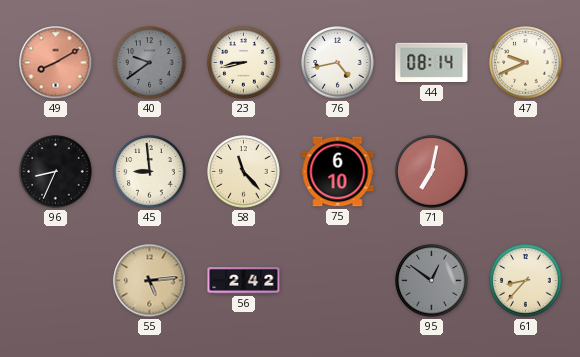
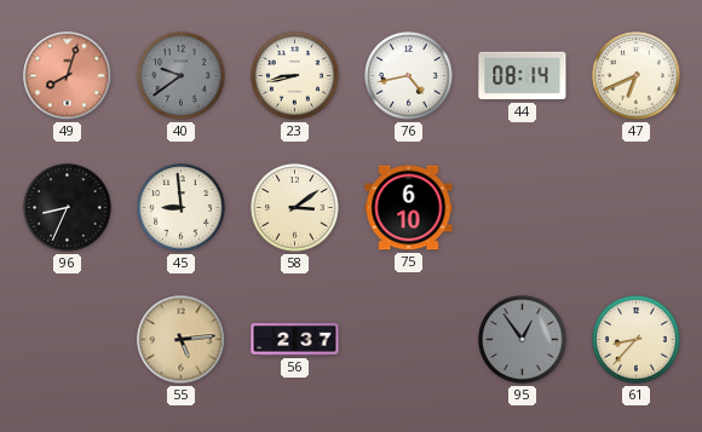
49: 8:10 -> 8:03
47: 9:41 -> 6:41
58: 11:23 -> 3:09
71: 7:02 -> none
56: 2:42 -> 2:37
95: 12:51 -> 12:54
